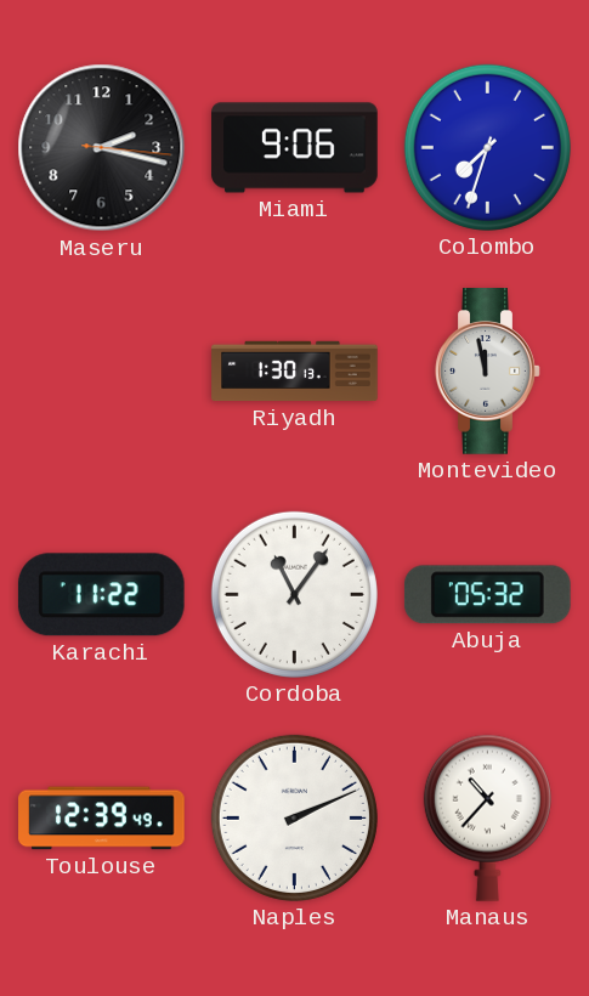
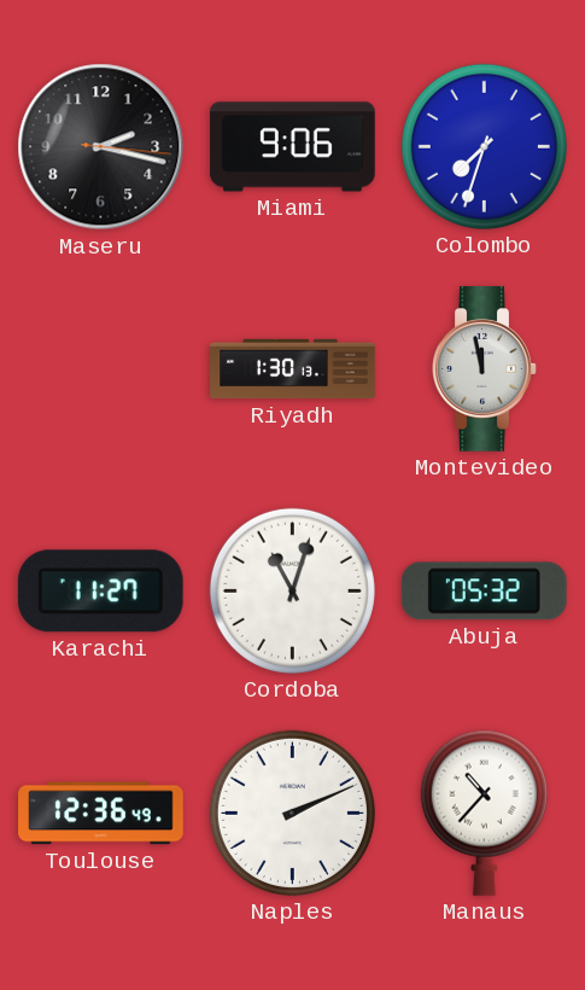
Karachi: 11:22 -> 11:27
Cordoba: 11:06 -> 11:03
Toulouse: 12:39 -> 12:36
